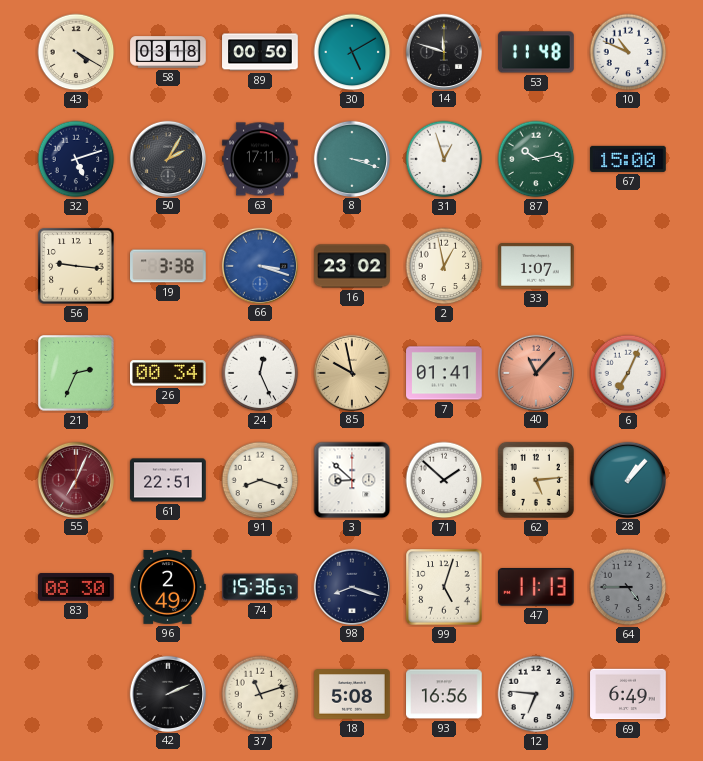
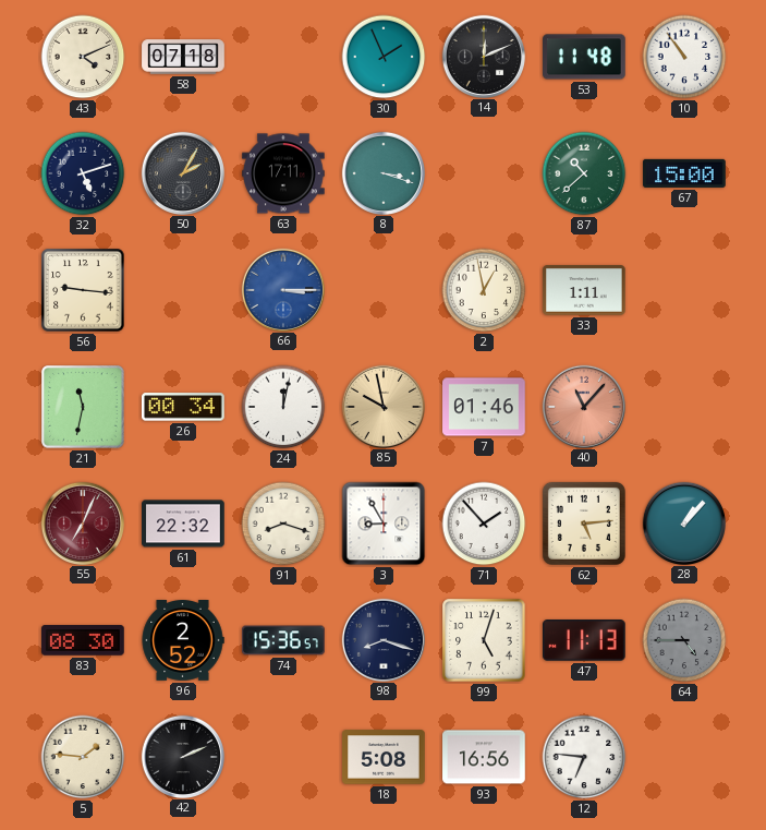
43: 4:20 -> 4:11
58: 03:18 -> 07:18
89: 00:50 -> none
30: 5:10 -> 1:56
14: 11:48 -> 12:11
10: 10:49 -> 10:54
31: 12:57 -> none
87: 10:13 -> 10:38
19: 3:38 -> none
66: 3:18 -> 3:15
16: 23:02 -> none
33: 1:07 -> 1:11
21: 2:34 -> 11:32
24: 12:26 -> 12:02
7: 01:41 -> 01:46
6: 7:04 -> none
61: 22:51 -> 22:32
3: 8:52 -> 8:55
71: 1:52 -> 1:53
96: 2:49 -> 2:52
5: none -> 1:46
37: 11:12 -> none
69: 6:49 -> none
